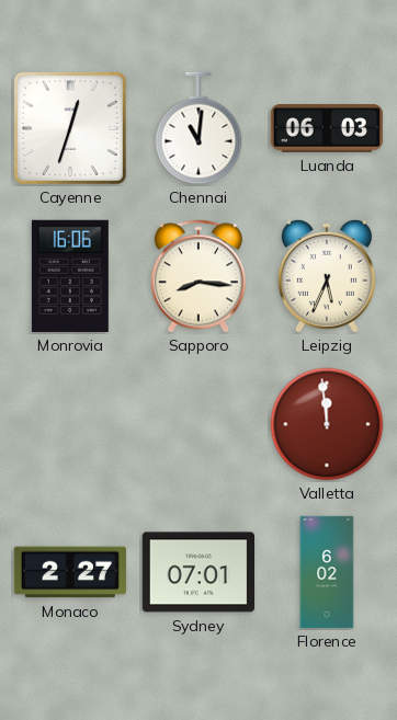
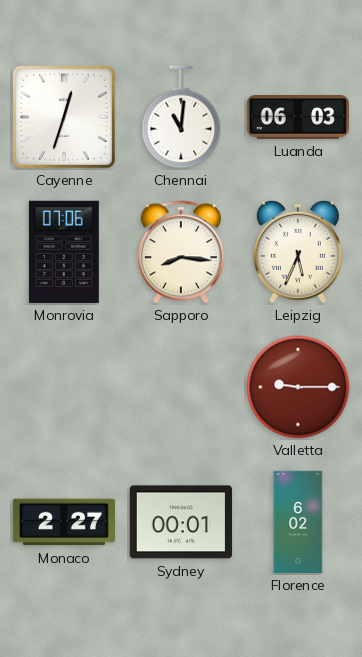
Monrovia: 16:06 -> 07:06
Valletta: 11:59 -> 9:15
Sydney: 07:01 -> 00:01
